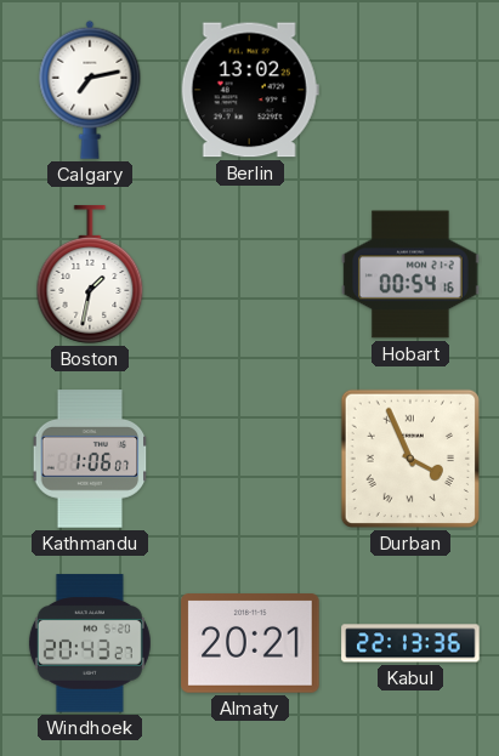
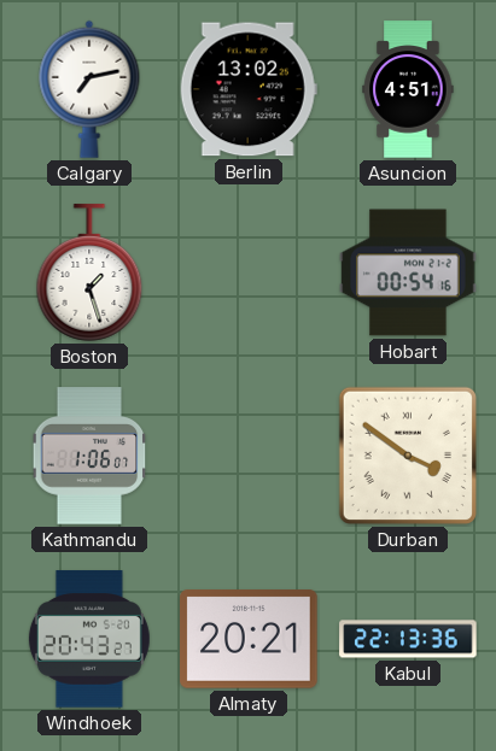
Asuncion: none -> 4:51
Boston: 1:32 -> 1:27
Durban: 3:56 -> 3:51
